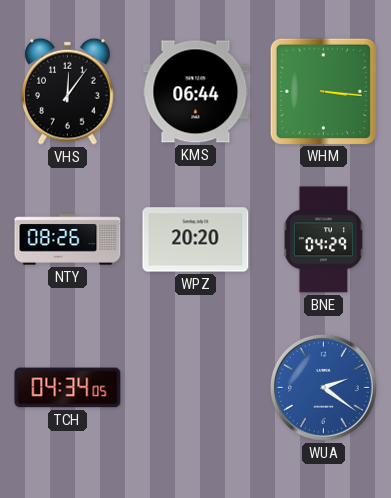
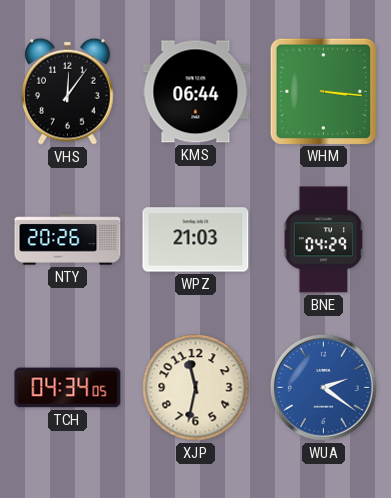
NTY: 08:26 -> 20:26
WPZ: 20:20 -> 21:03
XJP: none -> 11:32
